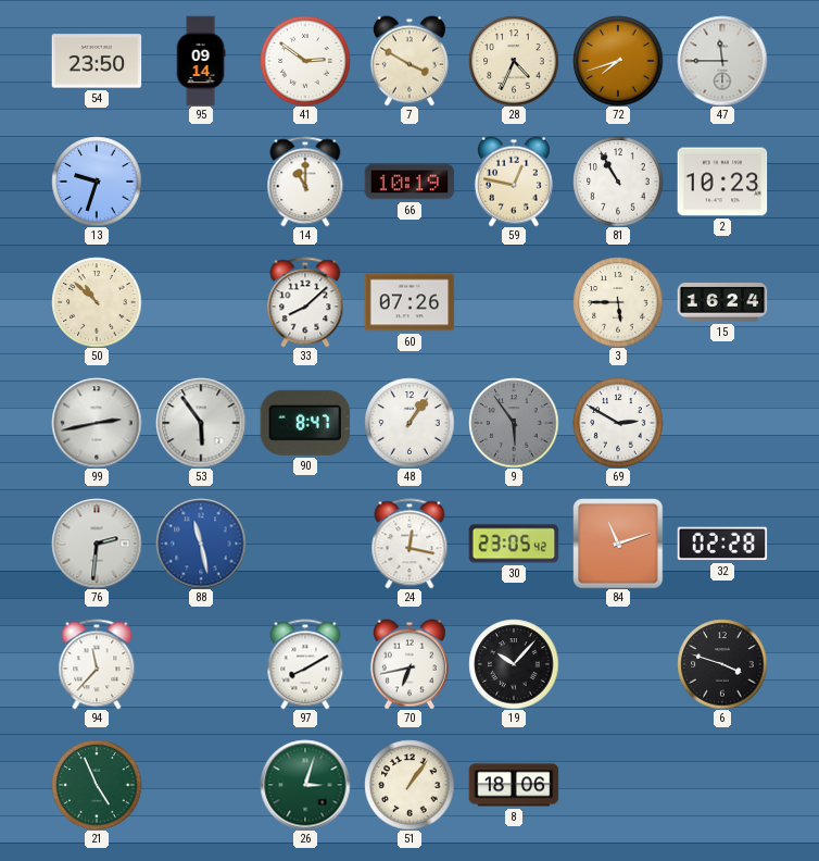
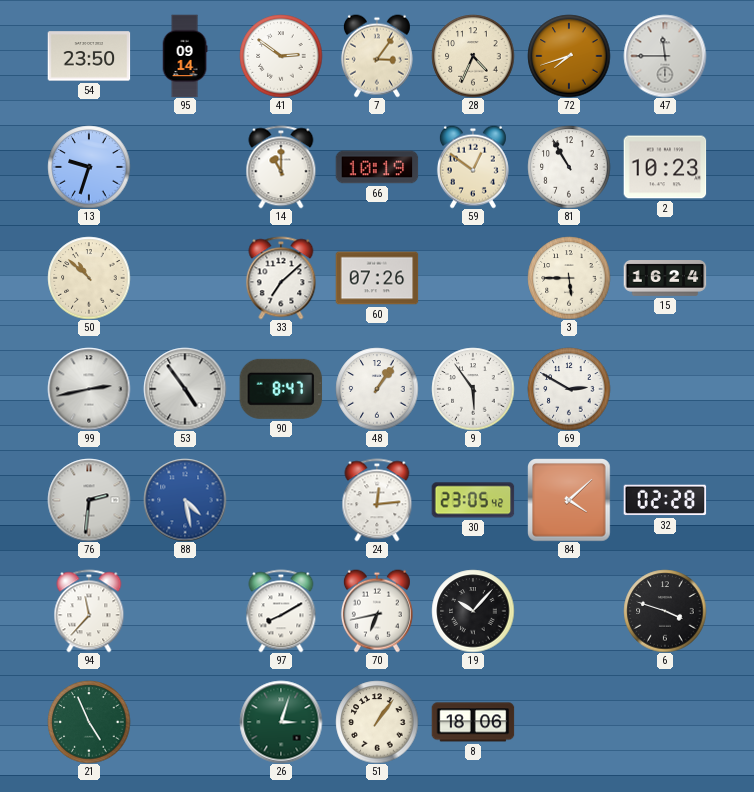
7: 3:50 -> 3:06
59: 12:47 -> 12:51
33: 8:08 -> 7:08
53: 5:54 -> 4:54
9 dial: grey -> white
88: 11:28 -> 4:28
24: 12:17 -> 12:14
84: 11:12 -> 4:08
